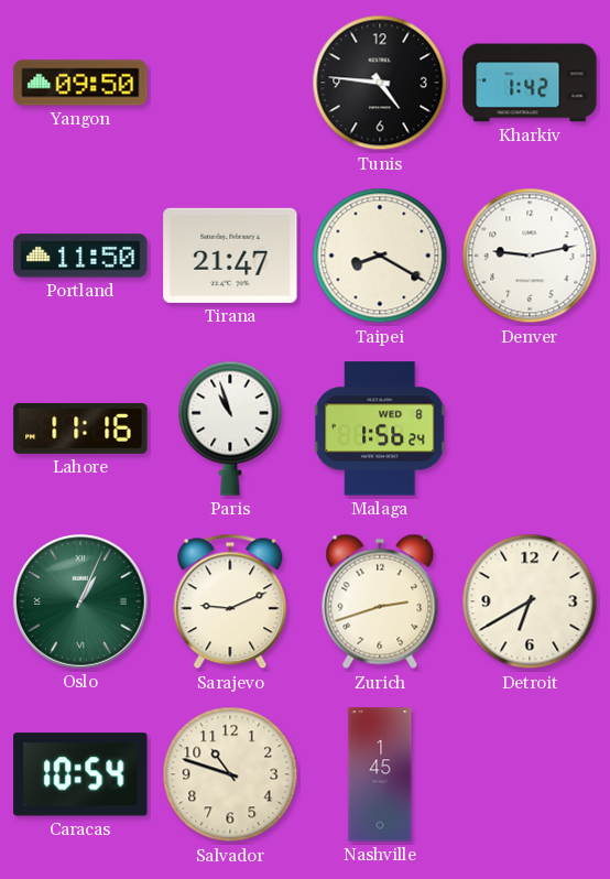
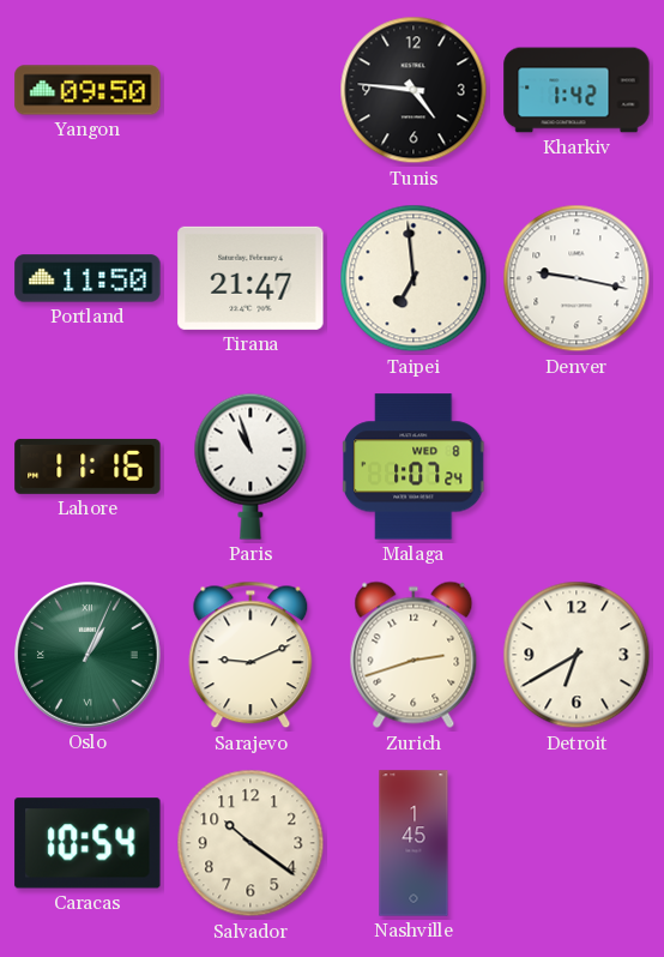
Taipei: 8:20 -> 6:59
Denver: 9:13 -> 9:17
Malaga: 1:56 -> 1:07
Salvador: 10:48 -> 10:21
